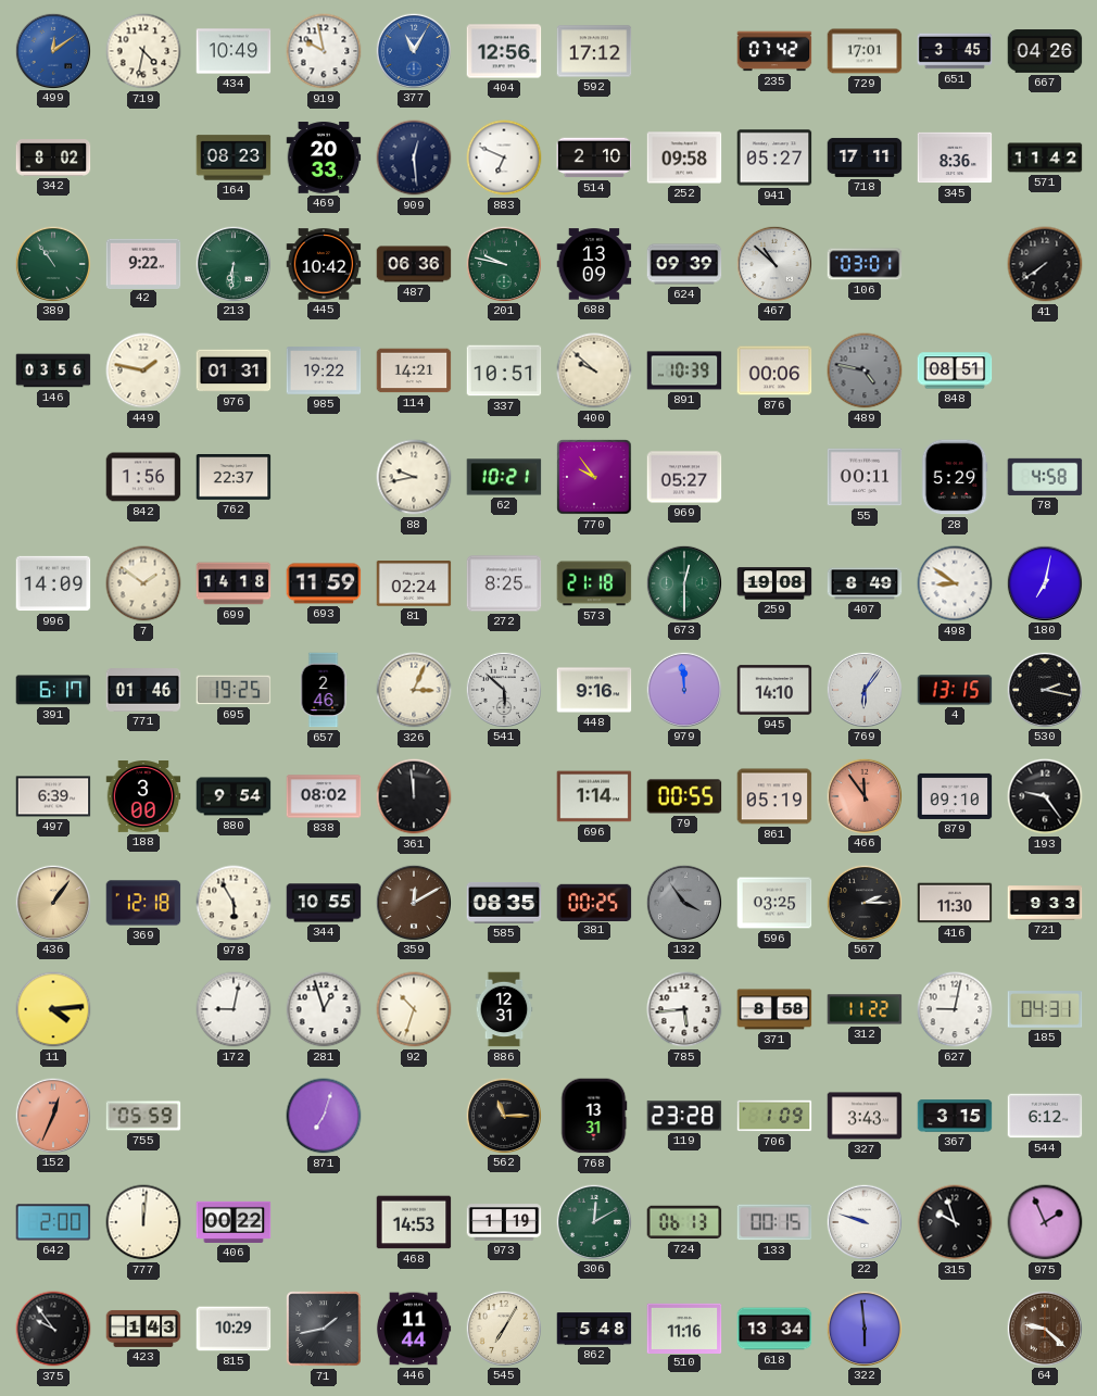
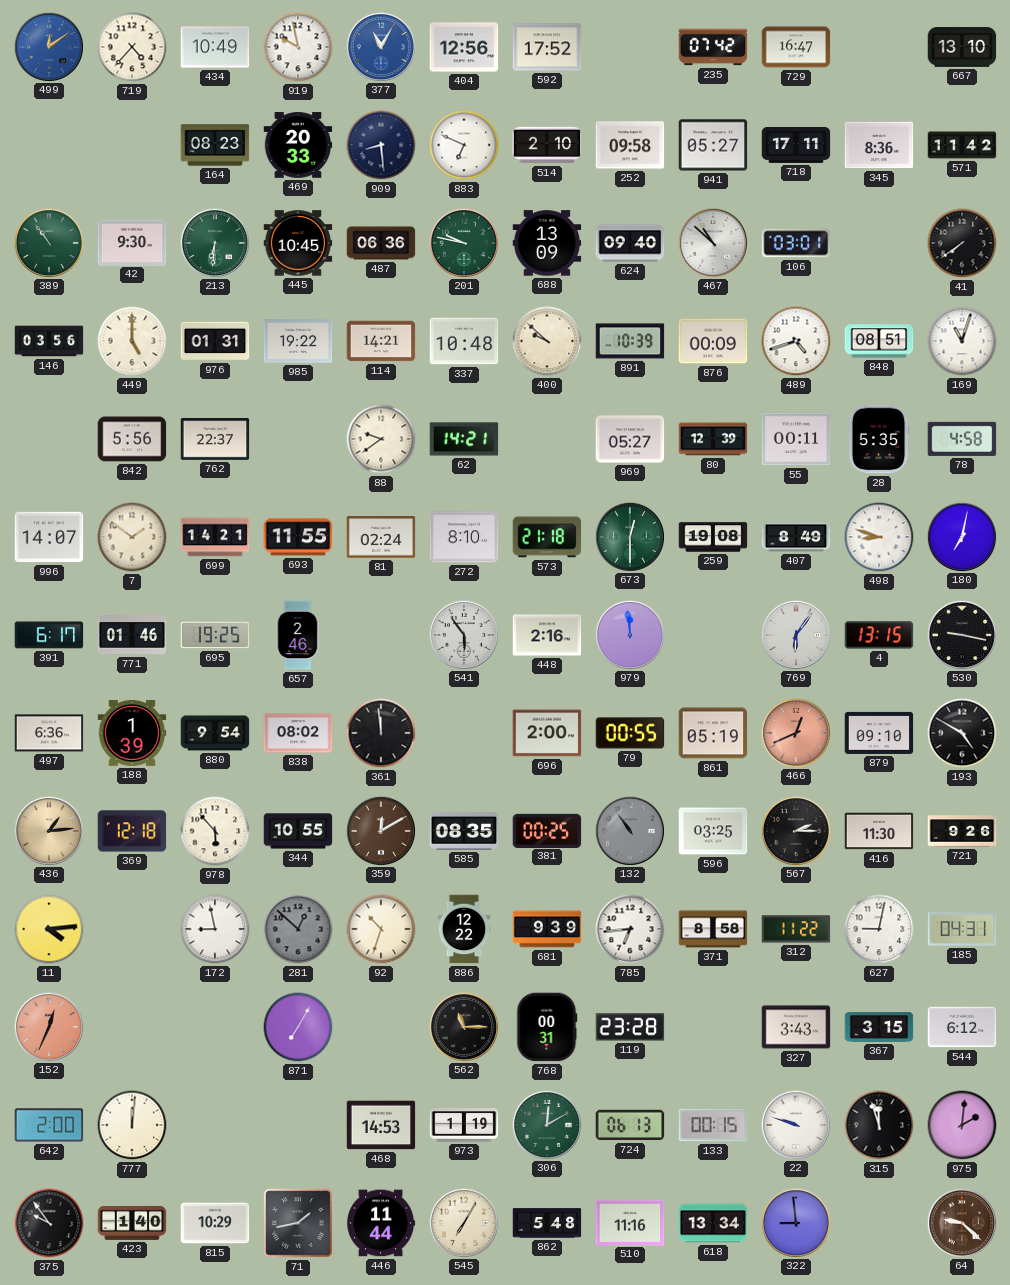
719: 4:32 -> 4:37
592: 17:12 -> 17:52
729: 17:01 -> 16:47
651: 3:45 -> none
667: 04:26 -> 13:10
342: 8:02 -> none
909: 12:29 -> 8:29
42: 9:22 -> 9:30
445: 10:42 -> 10:45
624: 09:39 -> 09:40
449: 1:47 -> 5:00
337: 10:51 -> 10:48
876: 00:06 -> 00:09
489: 4:47 -> 4:42
489 dial: grey -> white
169: none -> 11:03
842: 1:56 -> 5:56
88: 9:43 -> 9:39
62: 10:21 -> 14:21
770: 9:54 -> none
80: none -> 12:39
28: 5:29 -> 5:35
996: 14:09 -> 14:07
699: 14:18 -> 14:21
693: 11:59 -> 11:55
272: 8:25 -> 8:10
498: 8:51 -> 8:48
326: 3:04 -> none
541: 5:52 -> 5:54
448: 9:16 -> 2:16
945: 14:10 -> none
530: 2:17 -> 9:17
497: 6:39 -> 6:36
188: 3:00 -> 1:39
696: 1:14 -> 2:00
466: 11:54 -> 12:41
193: 9:24 -> 4:50
436: 1:06 -> 1:14
978: 5:55 -> 5:53
132: 3:54 -> 10:54
721: 9:33 -> 9:26
172: 9:02 -> 8:58
281: 12:57 -> 12:52
281 dial: white -> grey
886: 12:31 -> 12:22
681: none -> 9:39
785: 5:44 -> 6:44
755: 05:59 -> none
871: 7:03 -> 7:05
768: 13:31 -> 00:31
706: 1:09 -> none
406: 00:22 -> none
315: 9:57 -> 11:57
975: 1:56 -> 2:01
423: 1:43 -> 1:40
322: 5:59 -> 8:59
